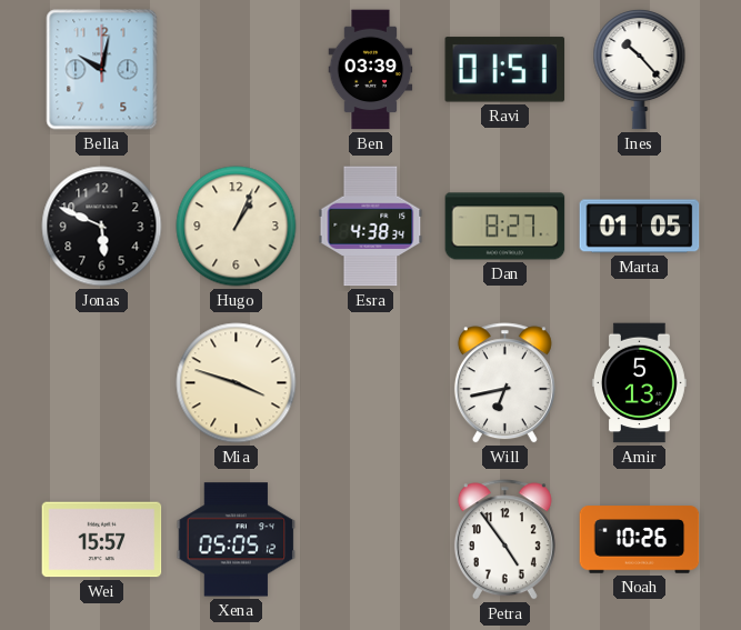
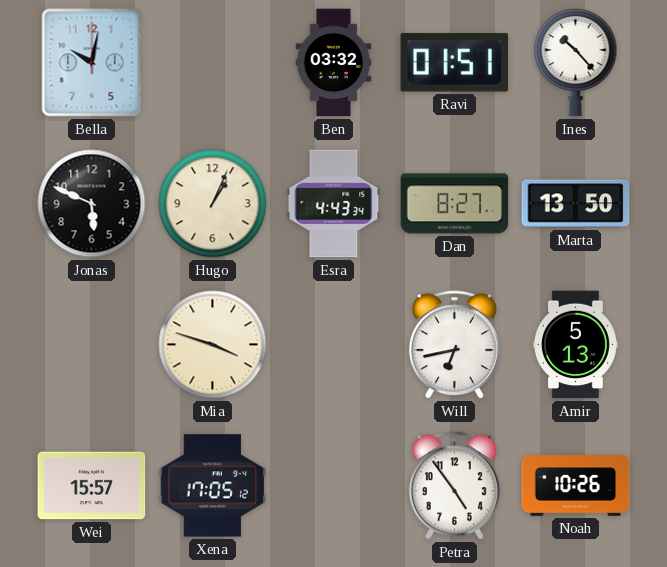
Ben: 03:39 -> 03:32
Esra: 4:38 -> 4:43
Marta: 01:05 -> 13:50
Xena: 05:05 -> 17:05
